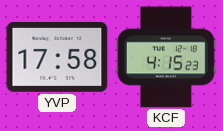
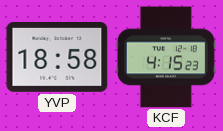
YVP: 17:58 -> 18:58
